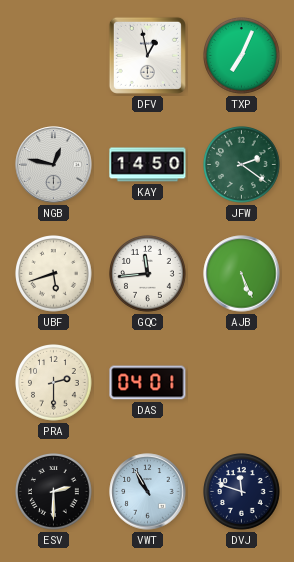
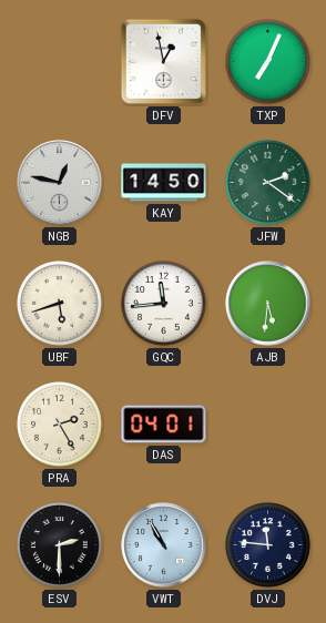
AJB: 5:26 -> 5:31
PRA: 2:30 -> 2:25
DVJ: 11:48 -> 11:46
